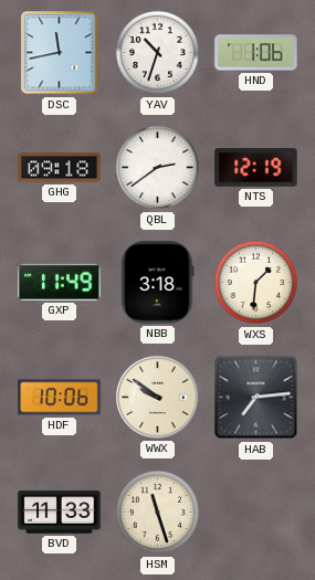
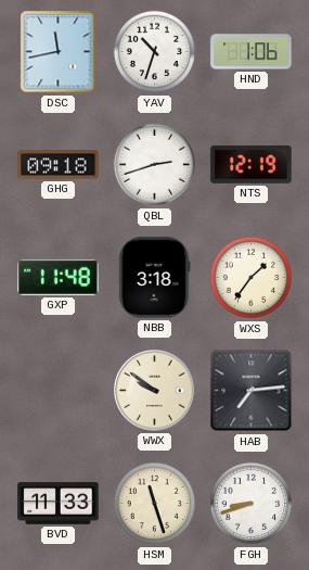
QBL: 2:39 -> 2:42
GXP: 11:49 -> 11:48
WXS: 1:31 -> 1:36
HDF: 10:06 -> none
FGH: none -> 8:42
